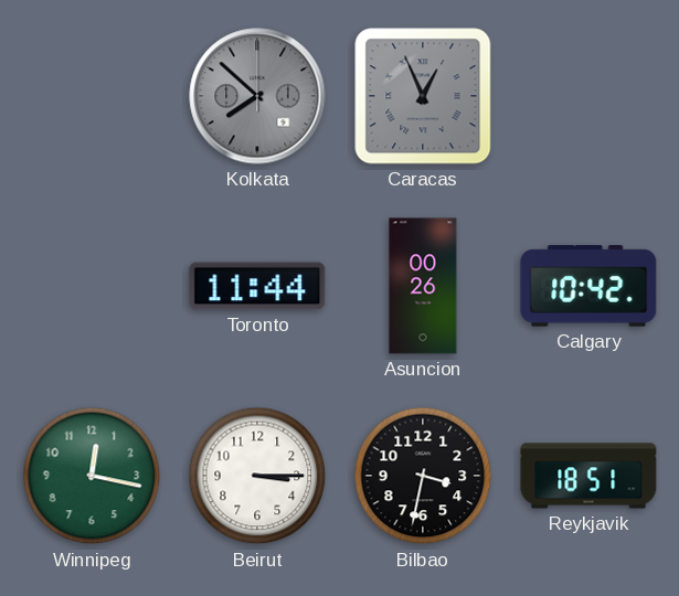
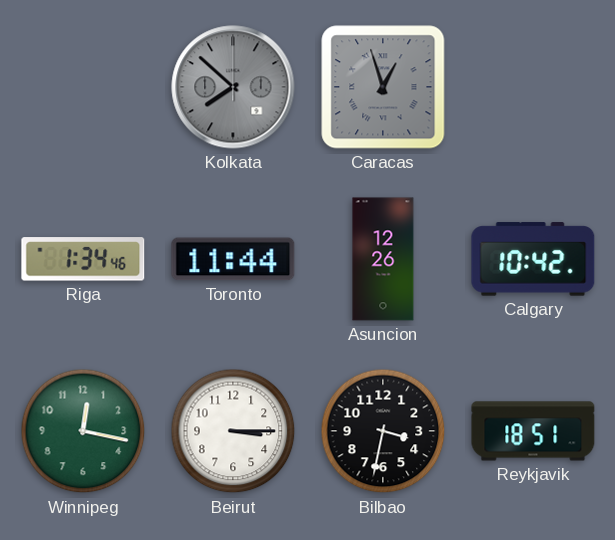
Caracas: 12:56 -> 12:57
Riga: none -> 1:34
Asuncion: 00:26 -> 12:26
